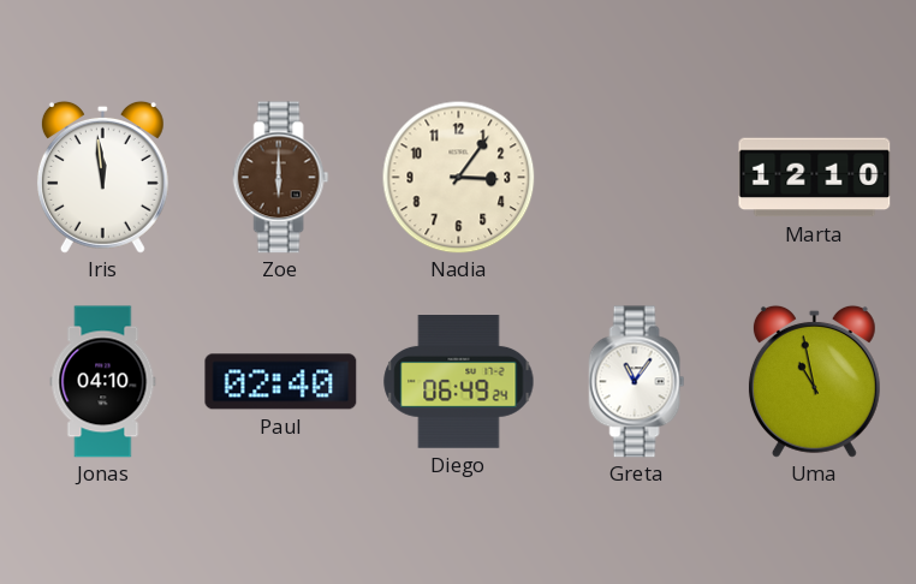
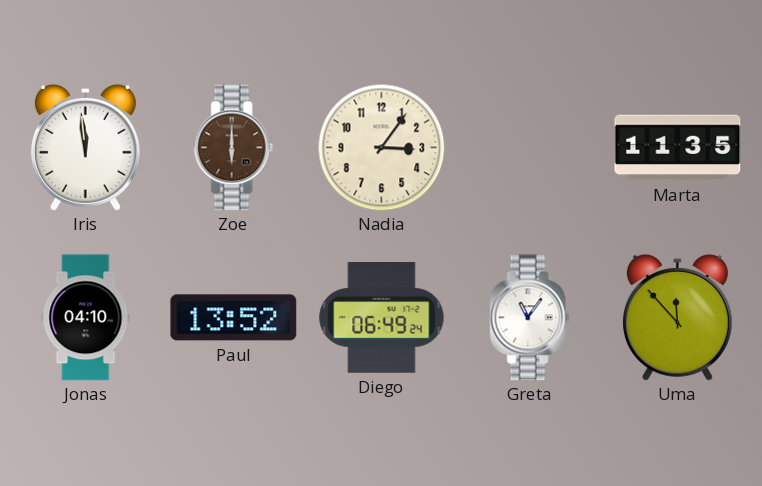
Marta: 12:10 -> 11:35
Paul: 02:40 -> 13:52
Uma: 10:58 -> 11:53
